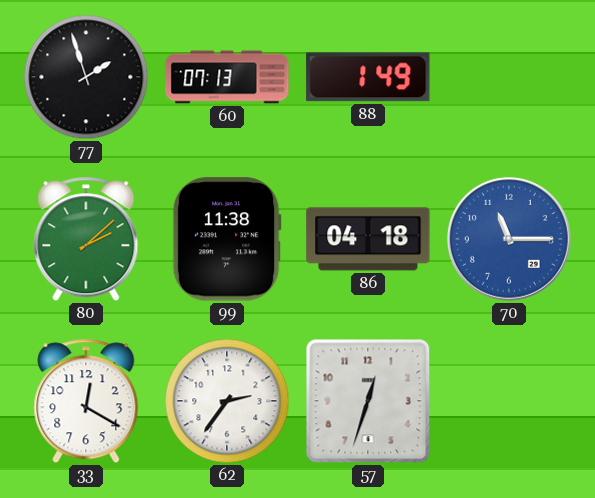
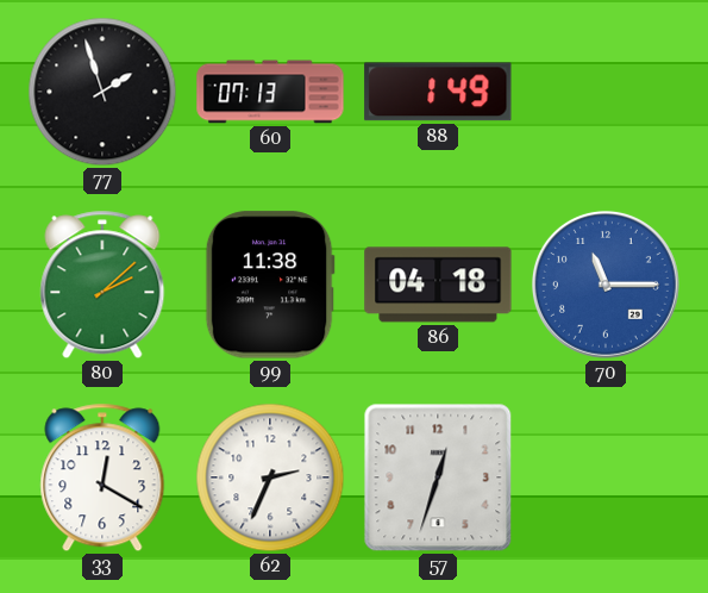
62: 2:36 -> 2:34
